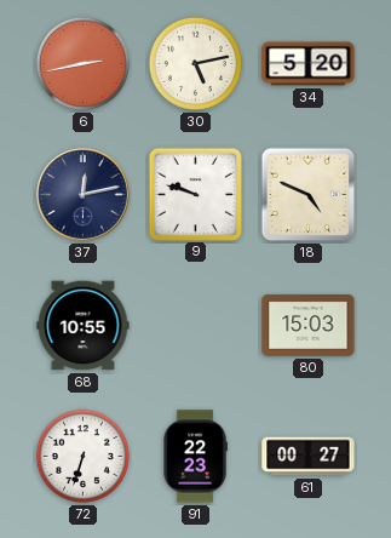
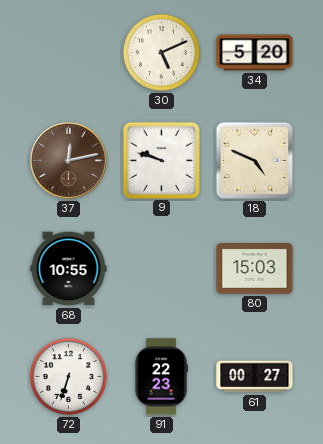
6: 2:43 -> none
30: 5:13 -> 5:11
37 dial: navy -> brown
